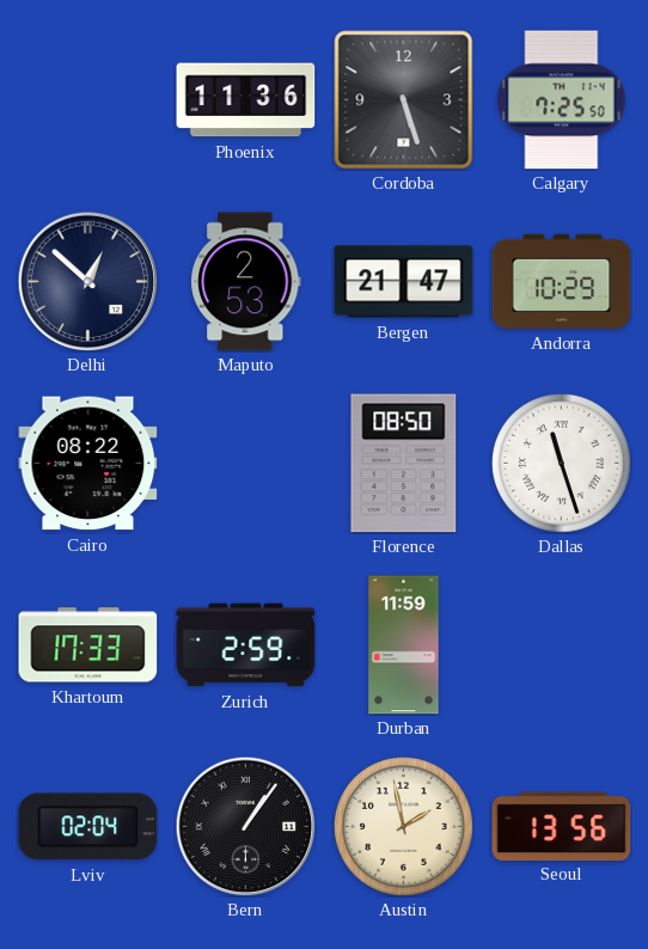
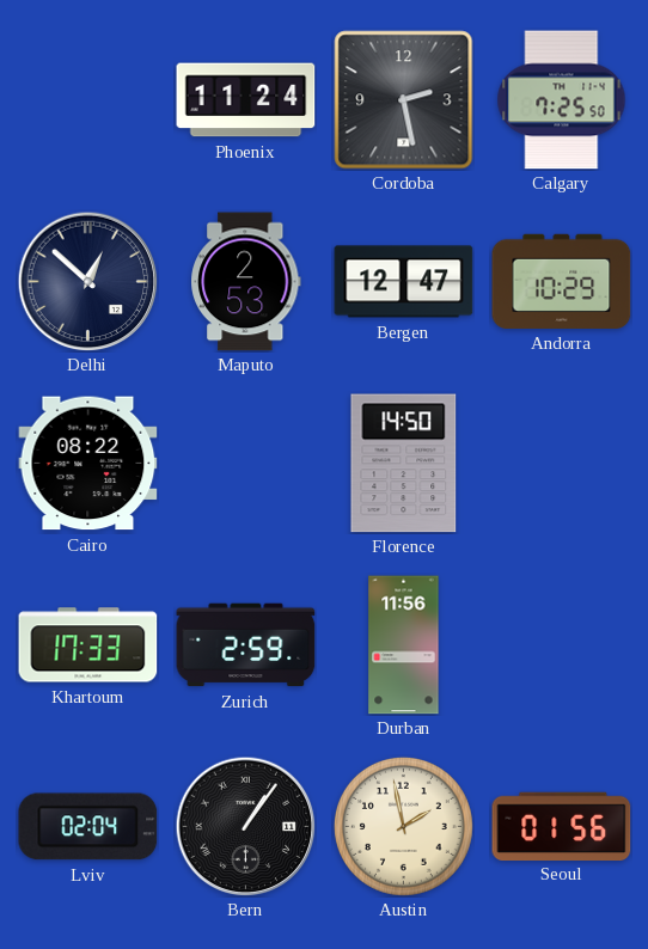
Phoenix: 11:36 -> 11:24
Cordoba: 5:27 -> 2:28
Bergen: 21:47 -> 12:47
Florence: 08:50 -> 14:50
Dallas: 11:27 -> none
Durban: 11:59 -> 11:56
Seoul: 13:56 -> 01:56
